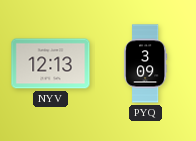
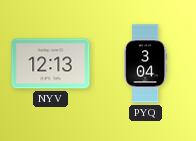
PYQ: 3:09 -> 3:04
